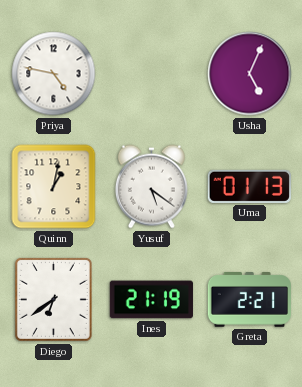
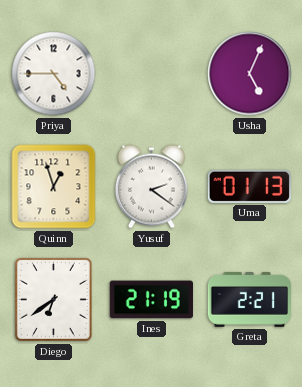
Priya: 4:47 -> 4:45
Quinn: 1:02 -> 12:57
Yusuf: 5:21 -> 2:21
